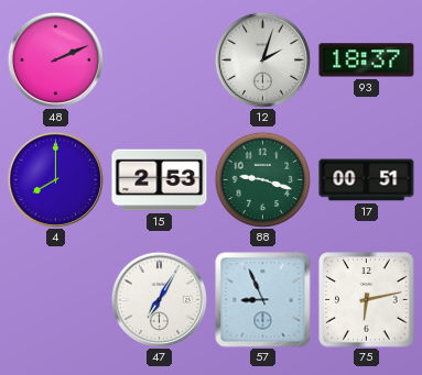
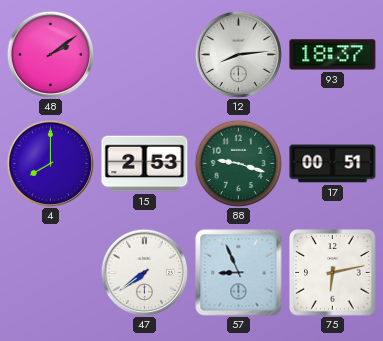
48: 2:11 -> 2:09
12: 2:03 -> 8:14
47: 7:05 -> 7:39
